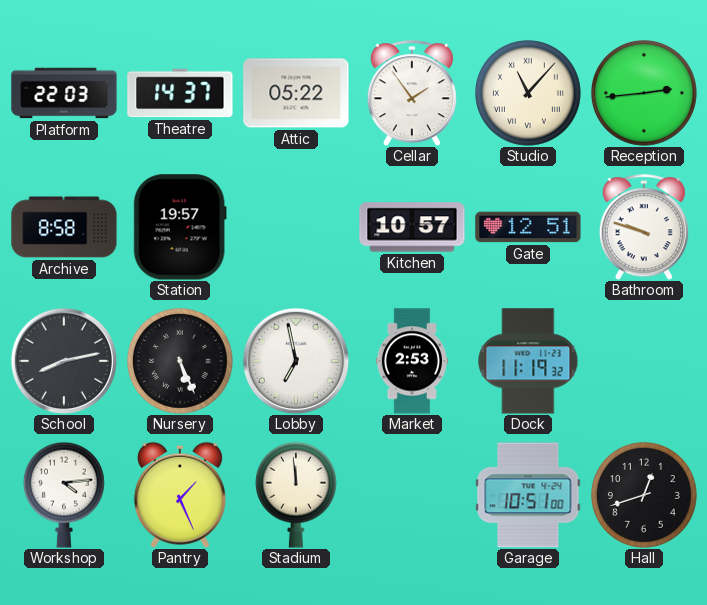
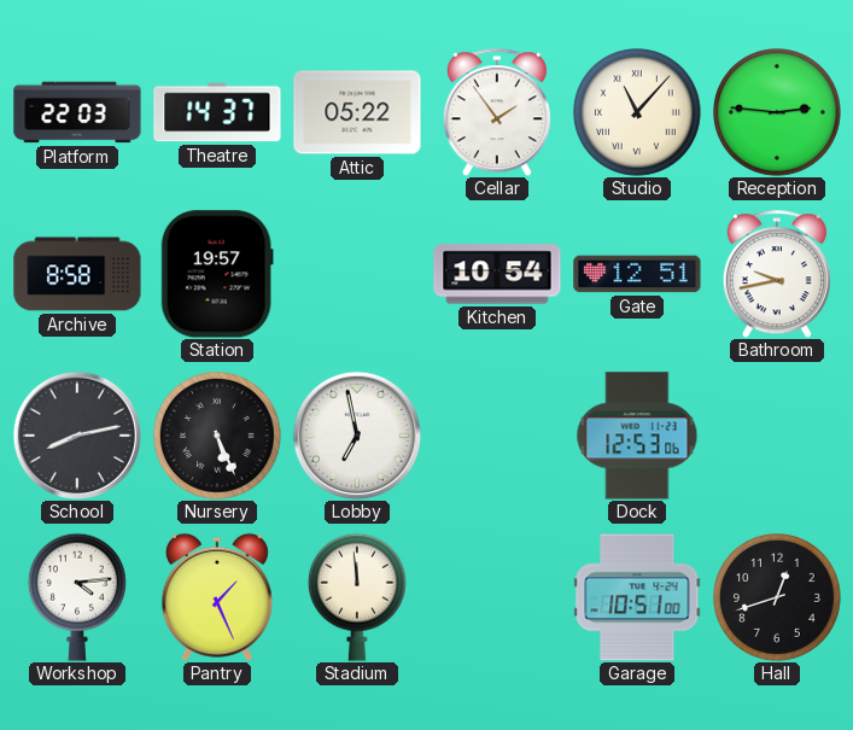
Reception: 2:44 -> 2:46
Kitchen: 10:57 -> 10:54
Bathroom: 9:48 -> 9:43
Market: 2:53 -> none
Dock: 11:19 -> 12:53
